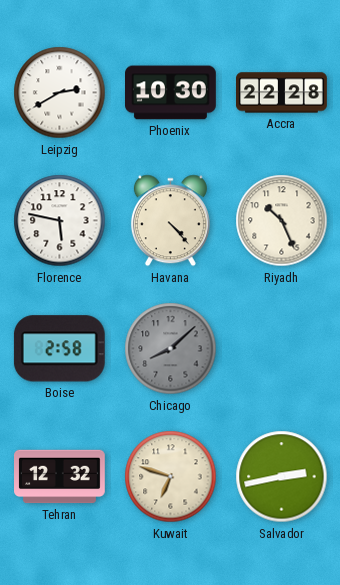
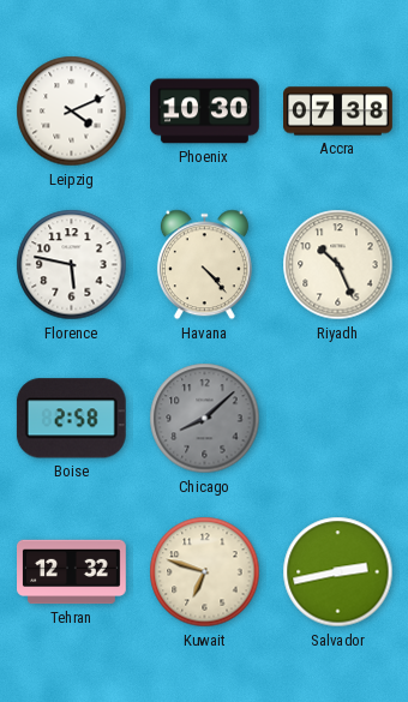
Leipzig: 2:40 -> 4:11
Accra: 22:28 -> 07:38
